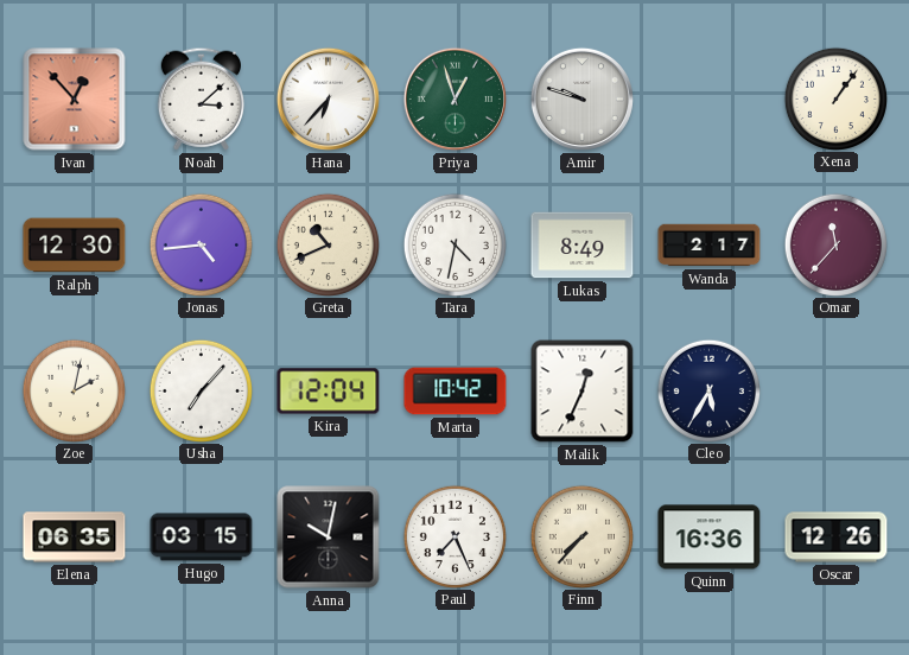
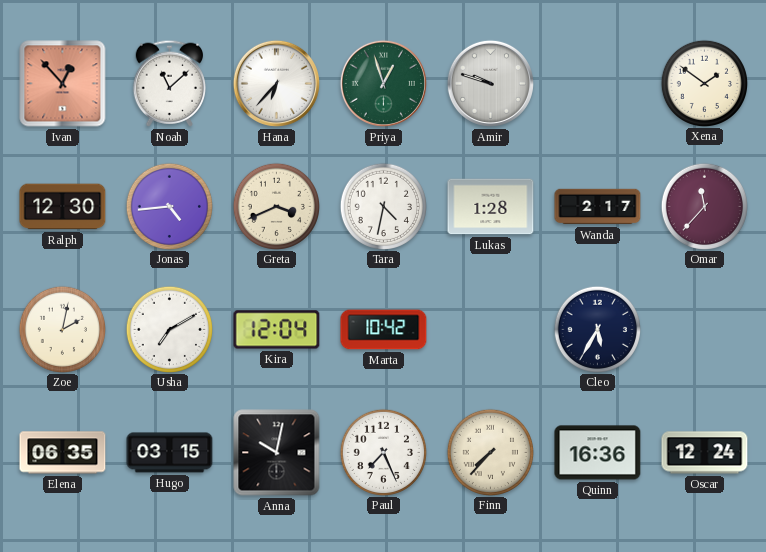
Noah: 3:08 -> 11:08
Xena: 1:06 -> 1:51
Greta: 10:41 -> 3:41
Lukas: 8:49 -> 1:28
Usha: 7:07 -> 7:10
Malik: 12:34 -> none
Oscar: 12:26 -> 12:24
